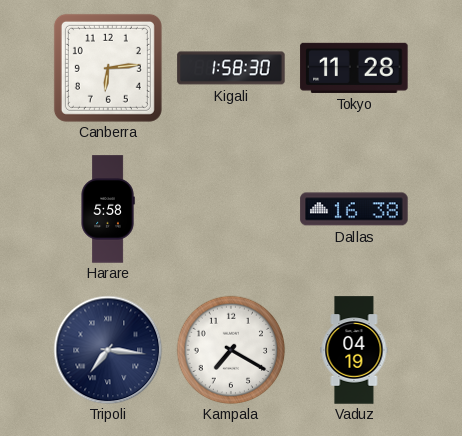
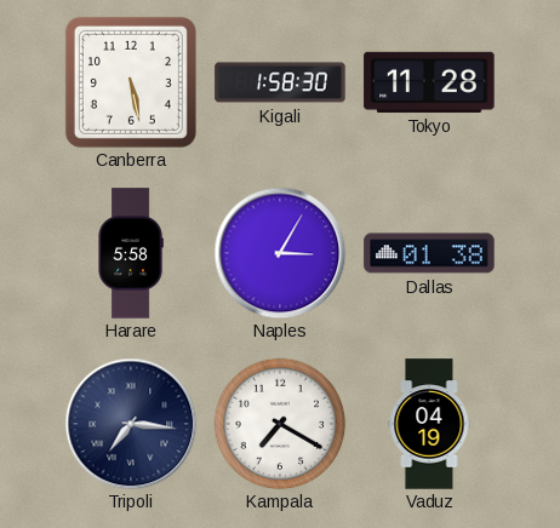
Canberra: 6:14 -> 5:28
Naples: none -> 3:05
Dallas: 16:38 -> 01:38
